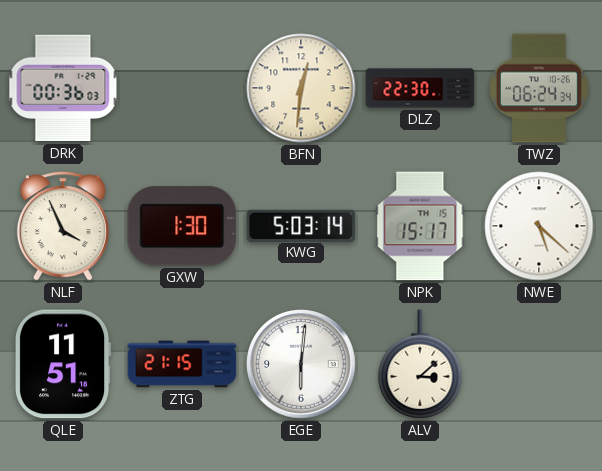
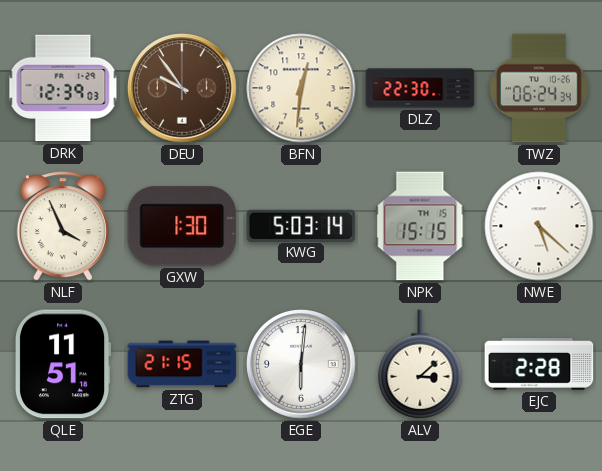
DRK: 00:36 -> 12:39
DEU: none -> 9:54
NPK: 15:17 -> 15:15
EJC: none -> 2:28
